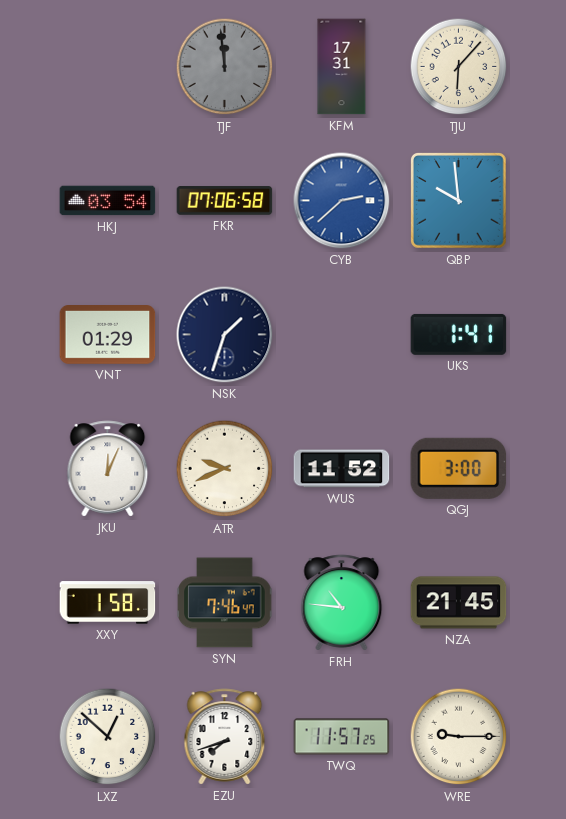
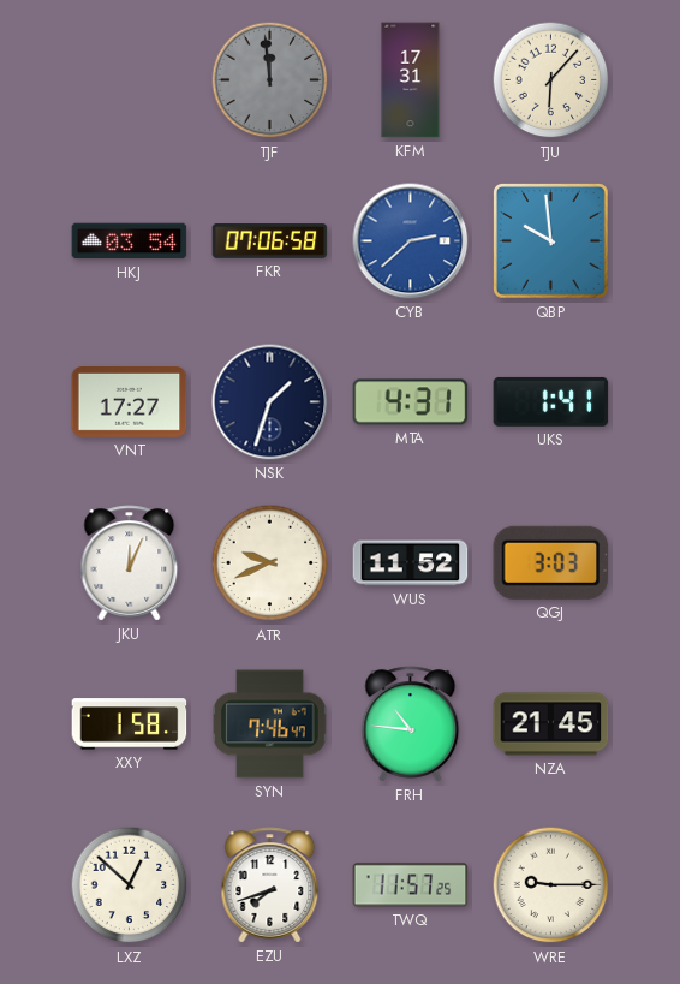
VNT: 01:29 -> 17:27
MTA: none -> 4:31
QGJ: 3:00 -> 3:03
